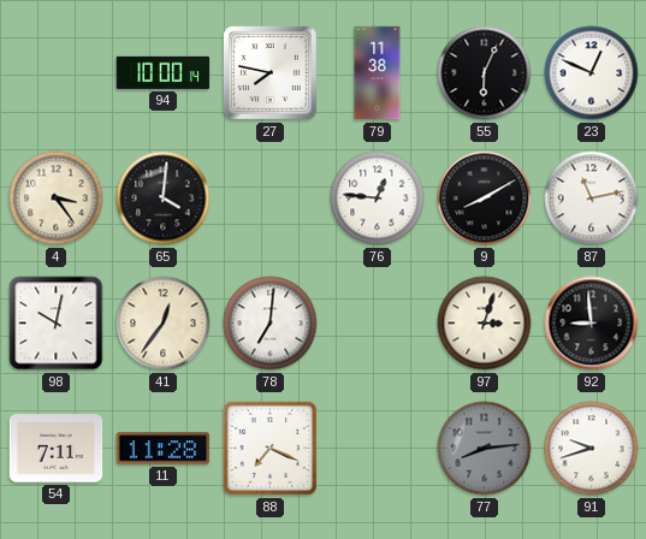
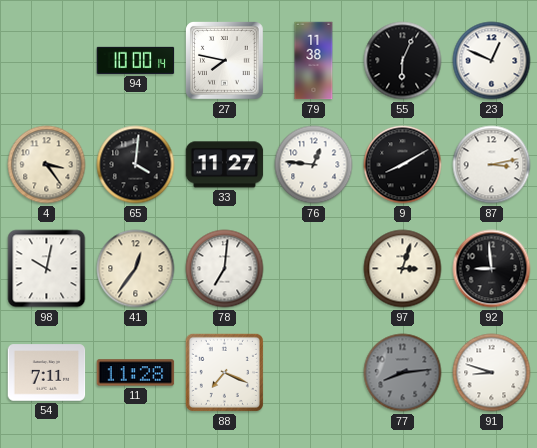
33: none -> 11:27
87: 11:13 -> 3:13
91: 9:42 -> 8:48
